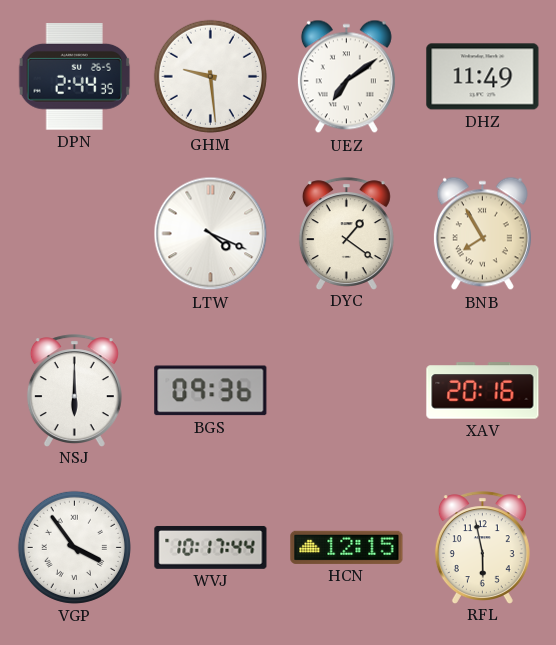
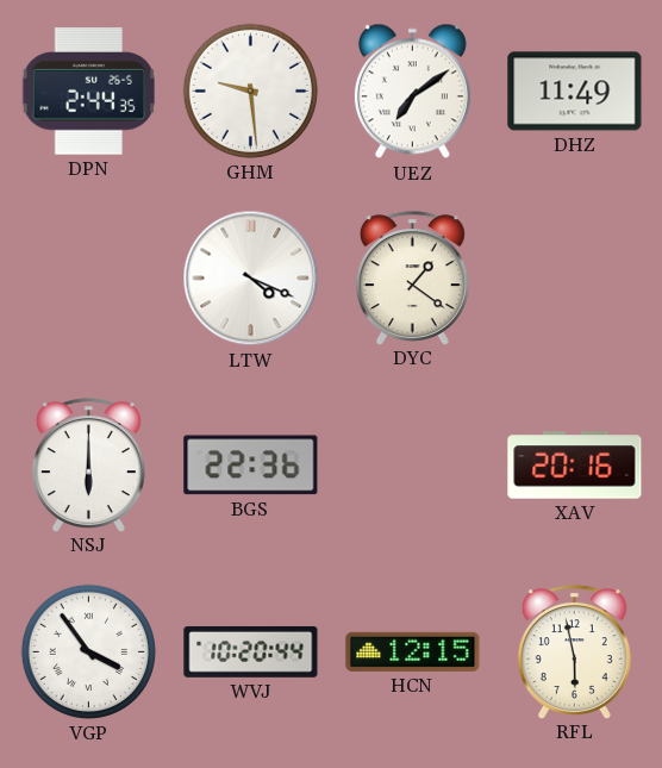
BNB: 7:55 -> none
BGS: 09:36 -> 22:36
WVJ: 10:17 -> 10:20
